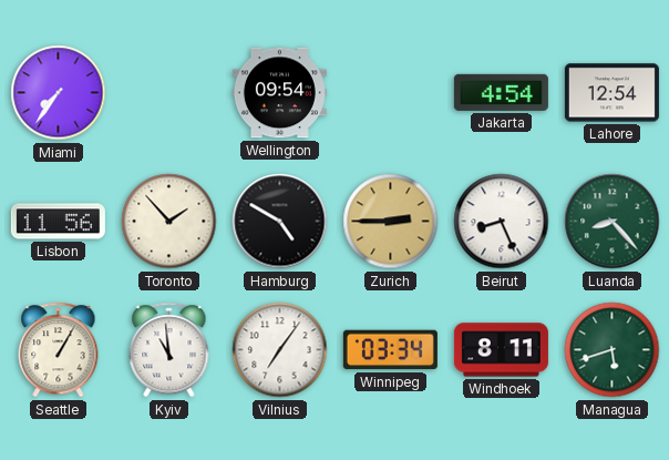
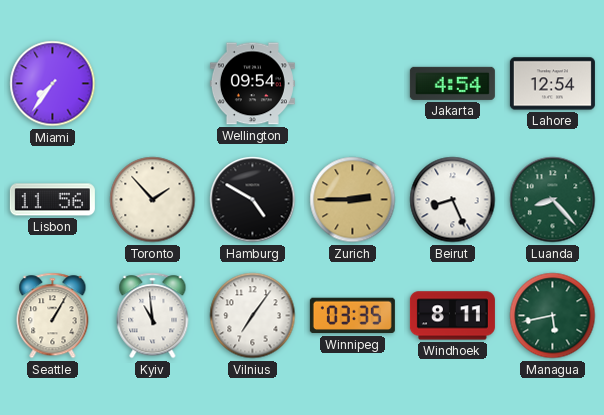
Winnipeg: 03:34 -> 03:35
Managua: 5:42 -> 5:43
